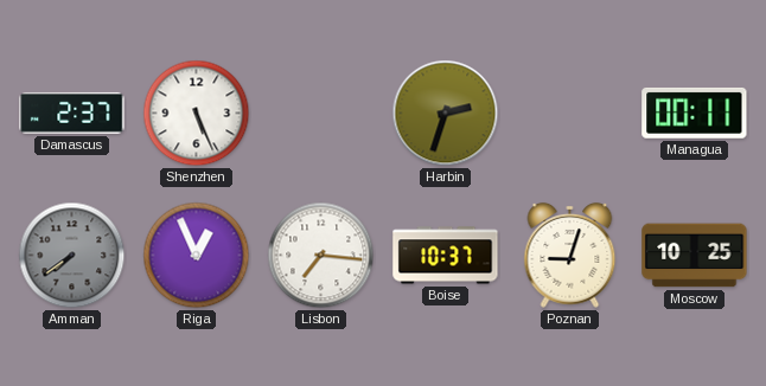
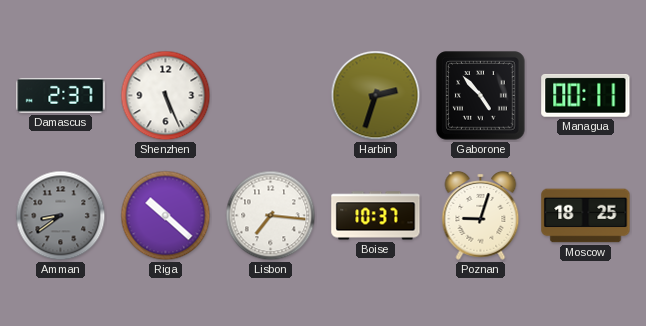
Gaborone: none -> 4:53
Amman: 7:39 -> 8:39
Riga: 12:56 -> 10:22
Moscow: 10:25 -> 18:25
